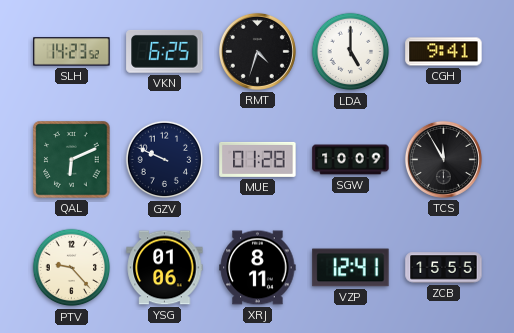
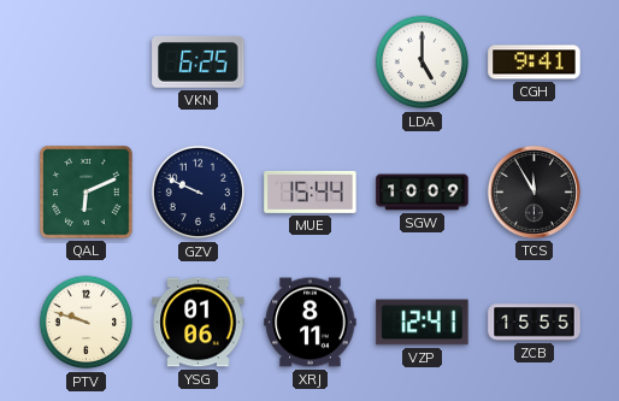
SLH: 14:23 -> none
RMT: 4:33 -> none
MUE: 01:28 -> 15:44
PTV: 9:23 -> 9:48
